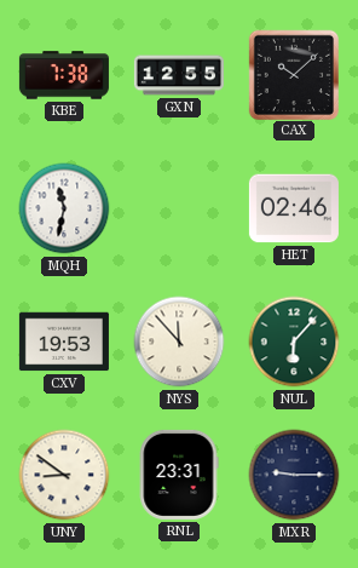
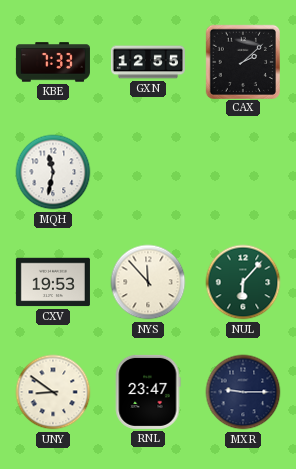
KBE: 7:38 -> 7:33
CAX: 10:08 -> 2:08
HET: 02:46 -> none
RNL: 23:31 -> 23:47
